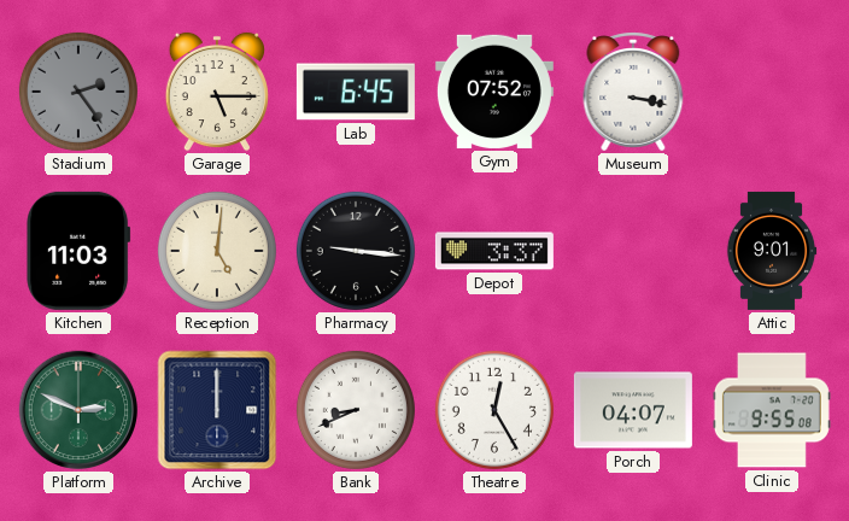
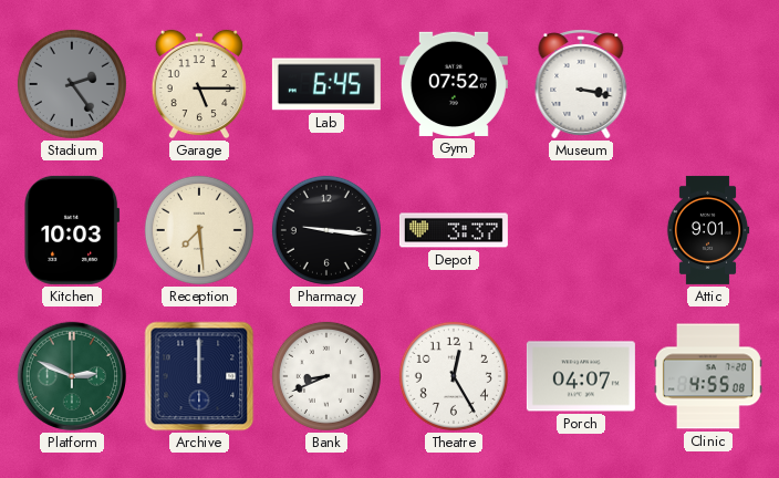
Kitchen: 11:03 -> 10:03
Reception: 5:01 -> 7:29
Clinic: 9:55 -> 4:55
